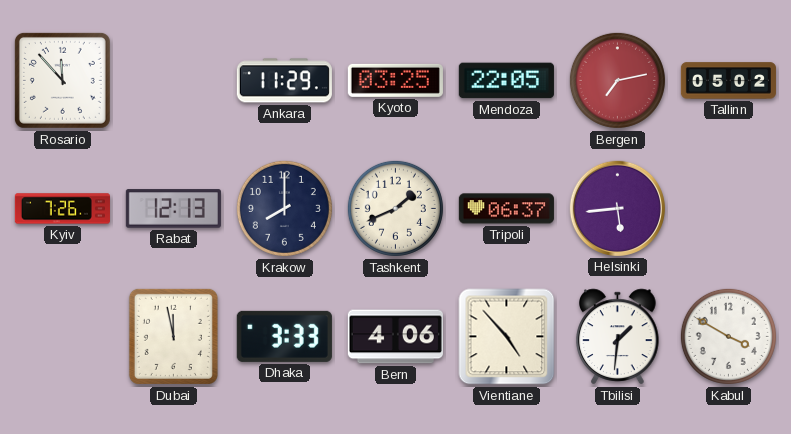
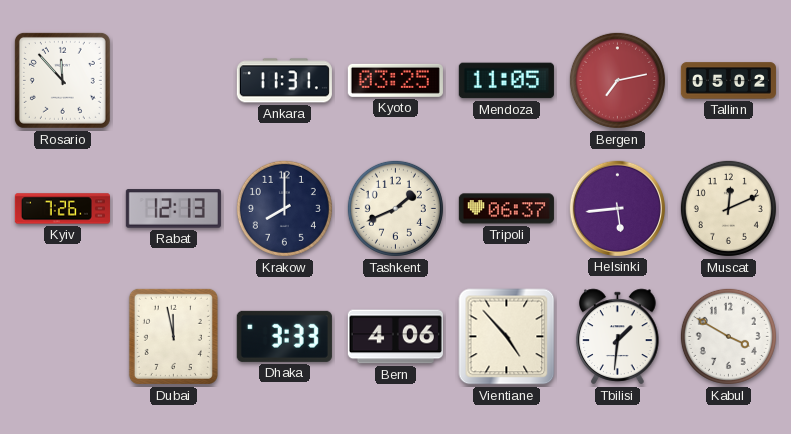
Ankara: 11:29 -> 11:31
Mendoza: 22:05 -> 11:05
Muscat: none -> 12:11
